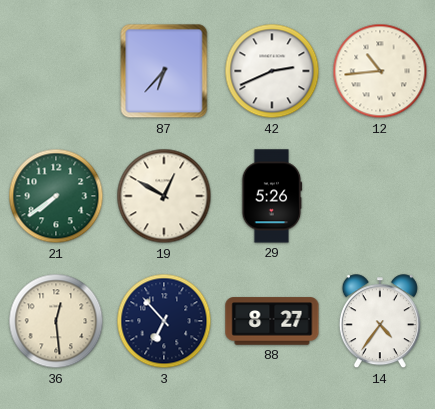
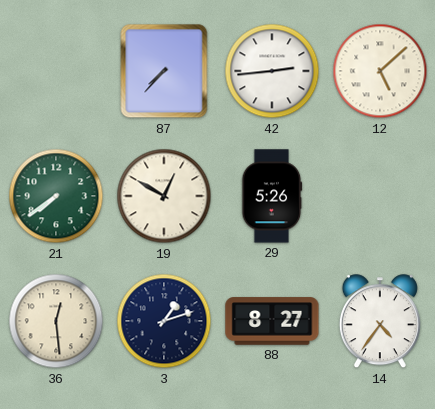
87: 6:37 -> 7:37
42: 2:41 -> 2:44
12: 10:44 -> 5:08
3: 6:53 -> 1:12
